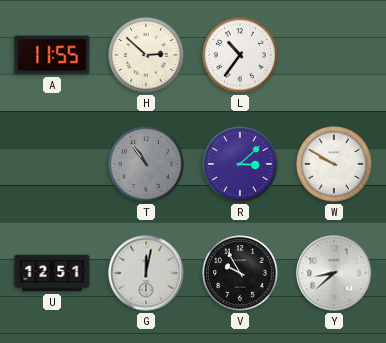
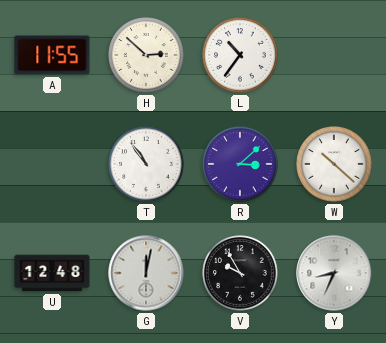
T dial: grey -> white
W: 9:50 -> 10:22
U: 12:51 -> 12:48
Y: 8:38 -> 8:34
